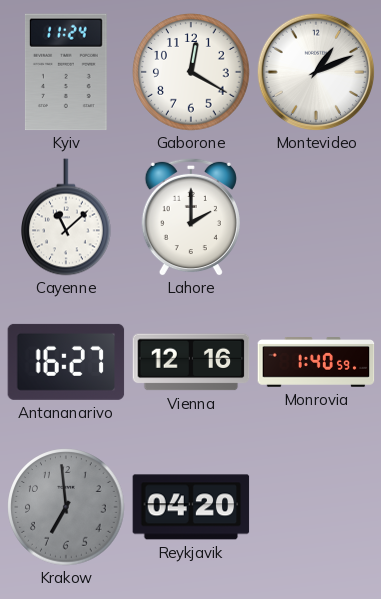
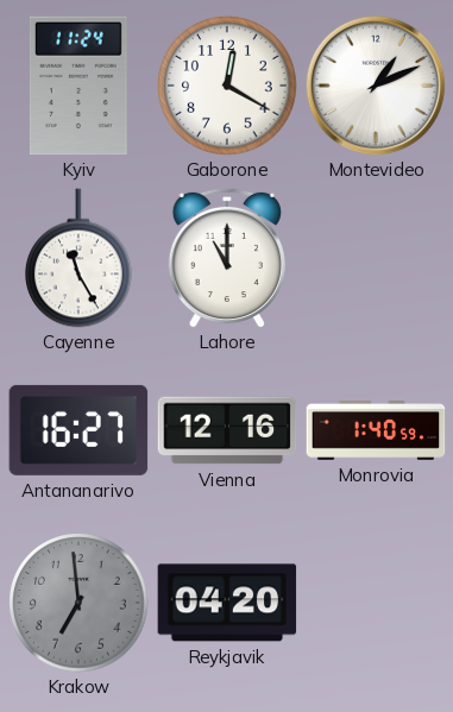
Cayenne: 11:08 -> 11:25
Lahore: 2:00 -> 11:00
